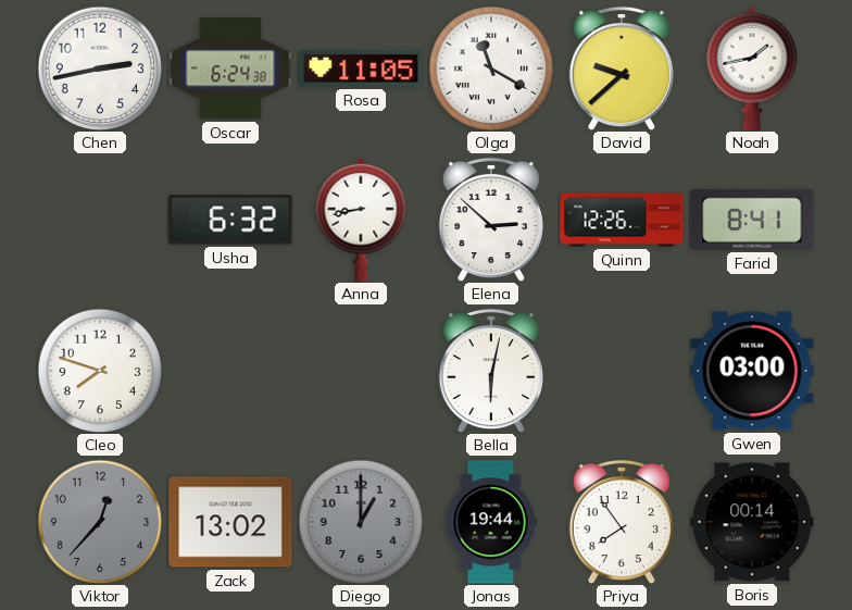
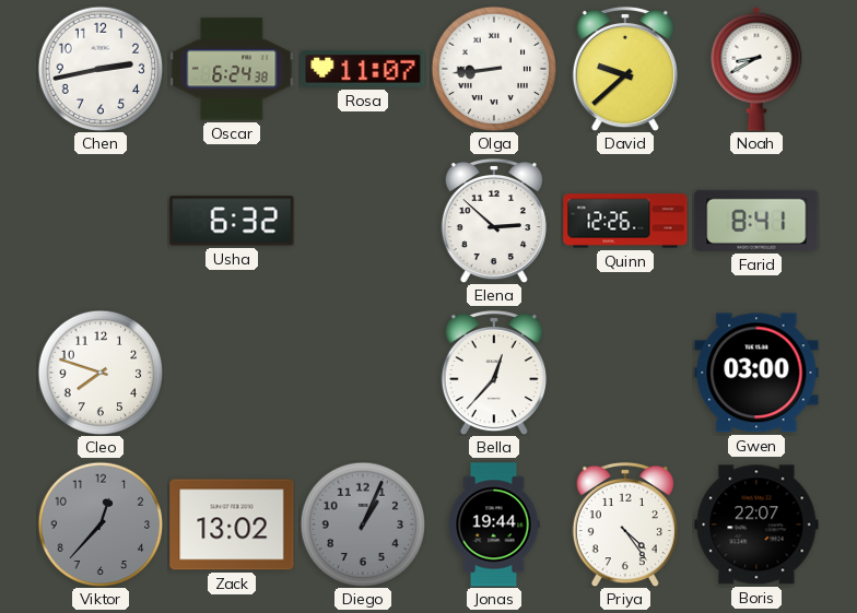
Rosa: 11:05 -> 11:07
Olga: 11:20 -> 8:44
Noah: 1:43 -> 8:40
Anna: 8:43 -> none
Bella: 6:02 -> 12:37
Diego: 1:00 -> 1:04
Priya: 7:54 -> 4:24
Boris: 00:14 -> 22:07
